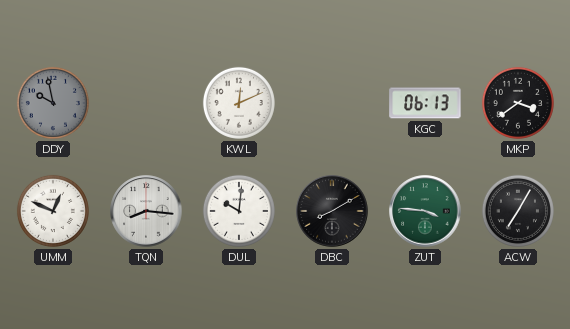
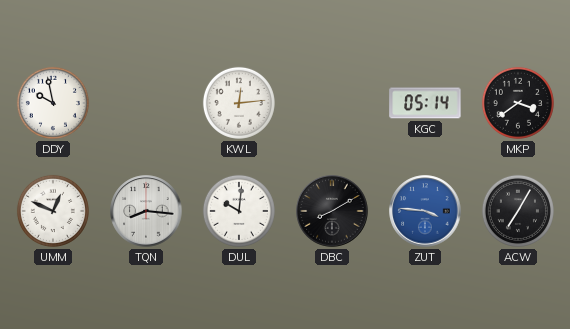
DDY dial: grey -> white
KWL: 12:11 -> 12:14
KGC: 06:13 -> 05:14
ZUT dial: green -> blue
